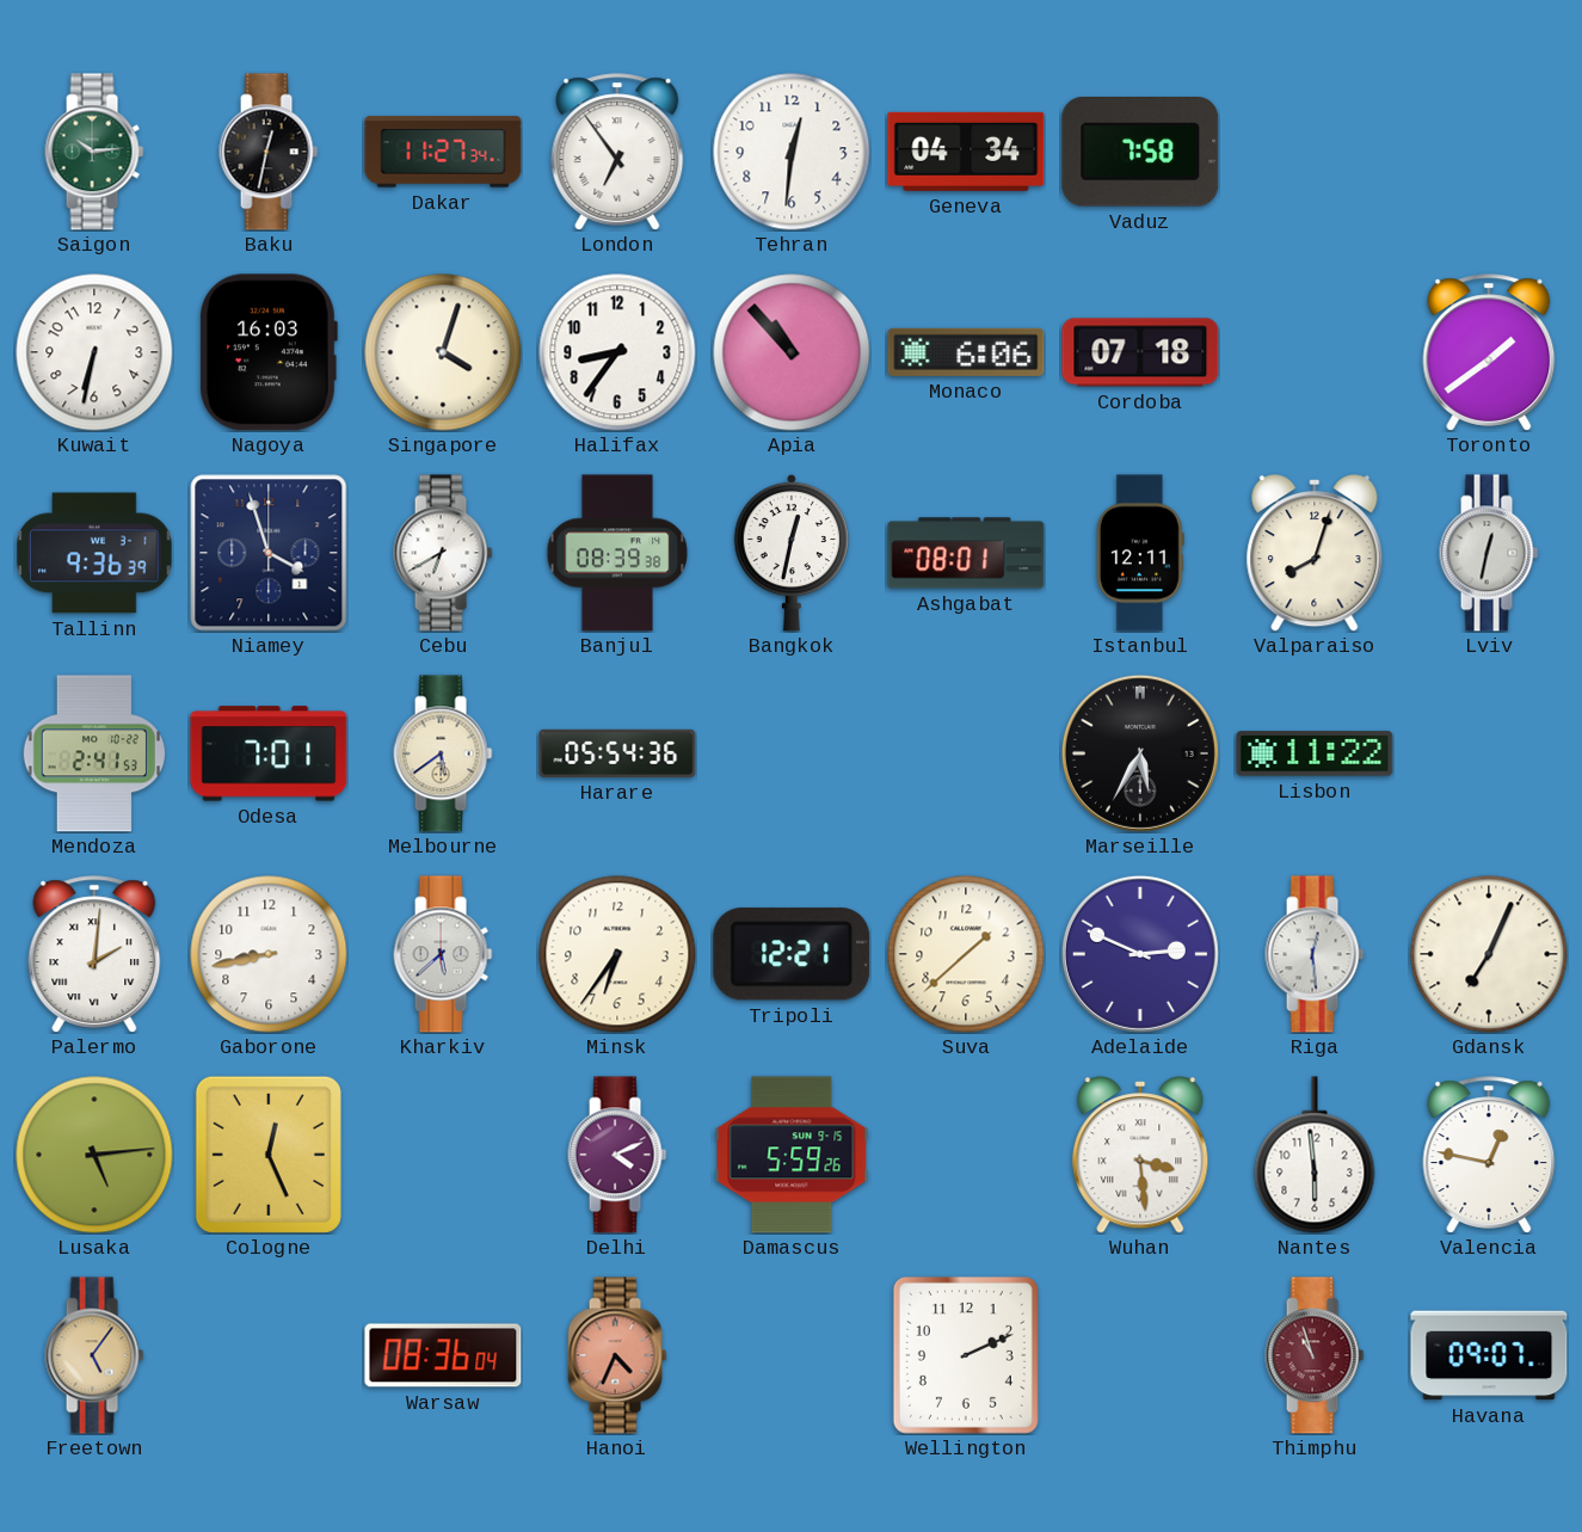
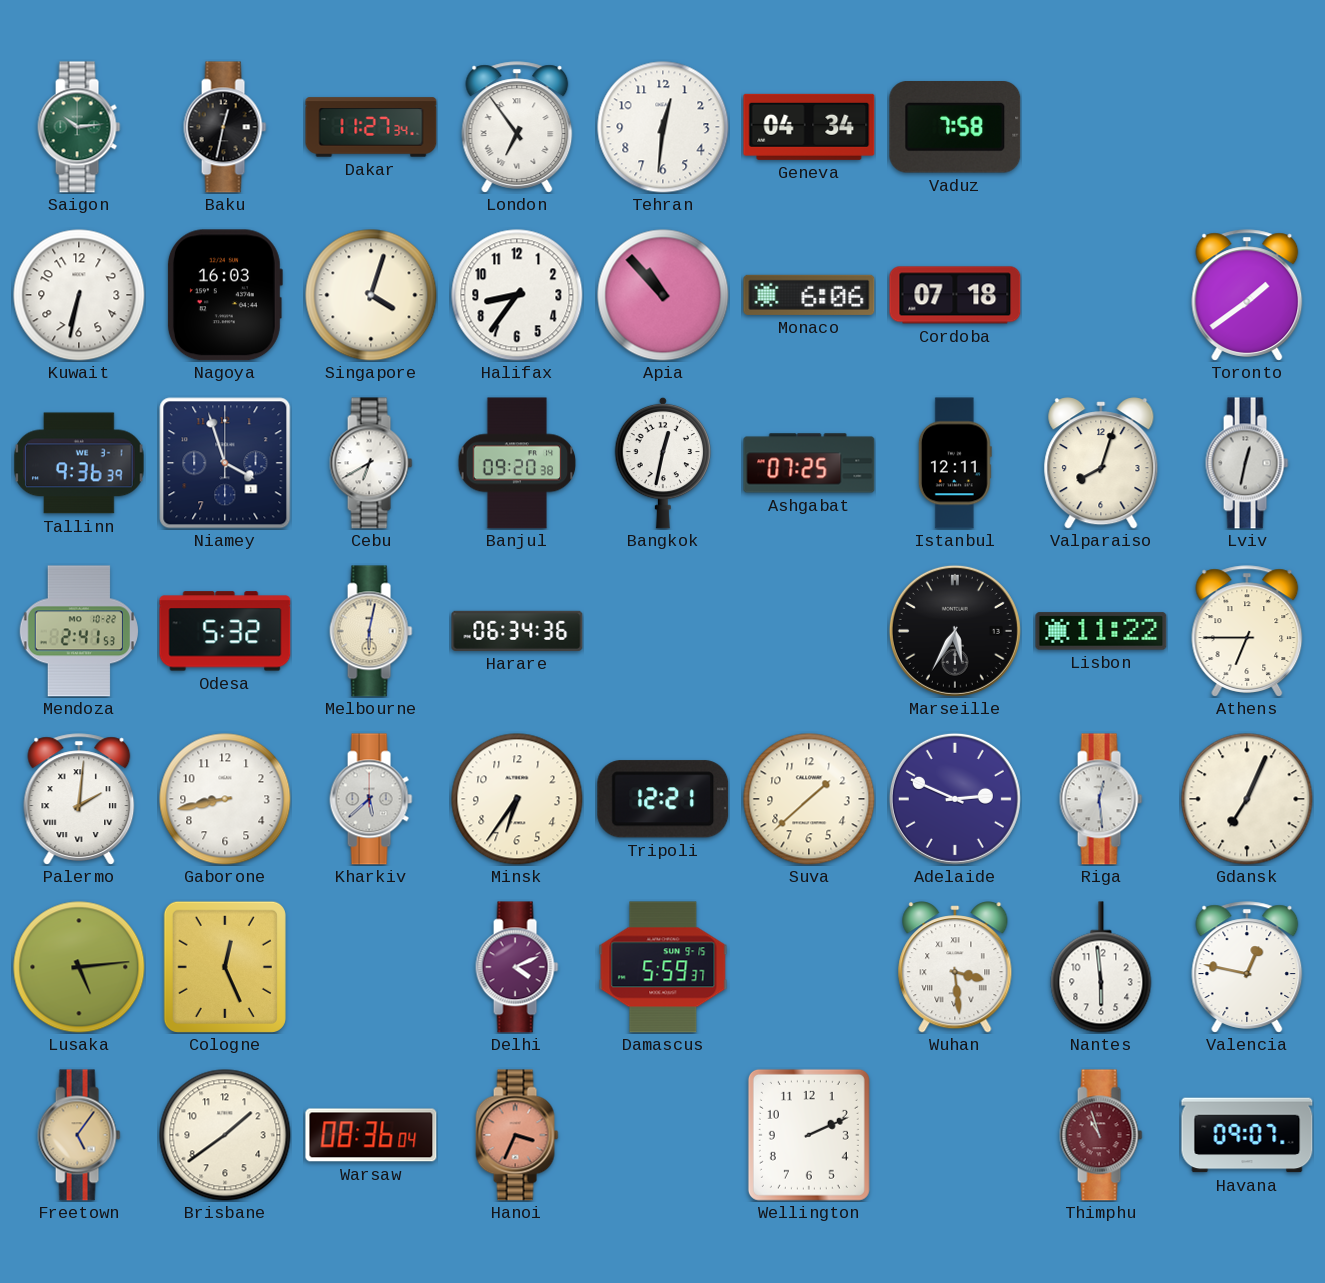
Banjul: 08:39 -> 09:20
Ashgabat: 08:01 -> 07:25
Odesa: 7:01 -> 5:32
Melbourne: 5:39 -> 6:02
Harare: 05:54 -> 06:34
Athens: none -> 6:45
Damascus: 5:59:26 -> 5:59:37
Brisbane: none -> 1:39
Hanoi: 4:34 -> 3:34
